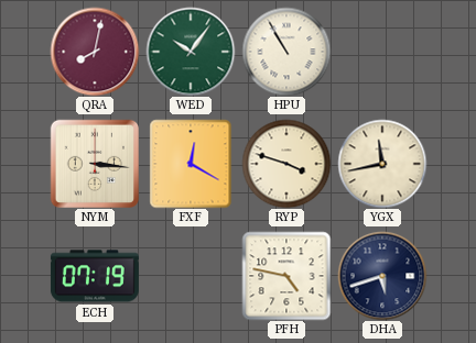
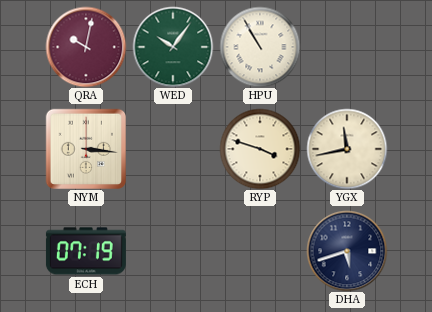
QRA: 8:02 -> 10:02
FXF: 12:20 -> none
PFH: 4:47 -> none
